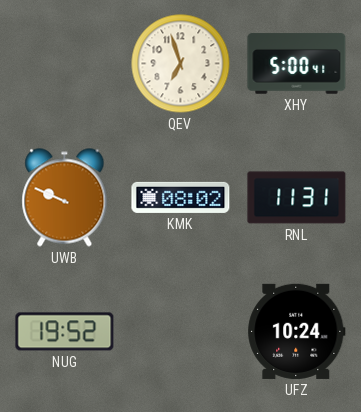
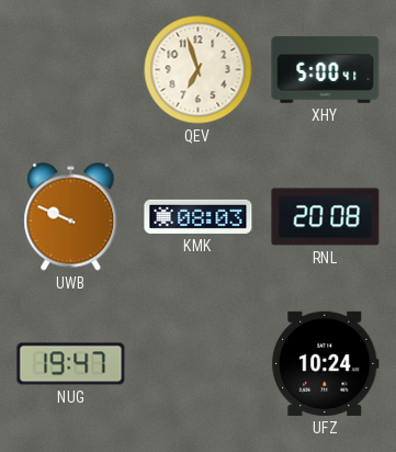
KMK: 08:02 -> 08:03
RNL: 11:31 -> 20:08
NUG: 19:52 -> 19:47
